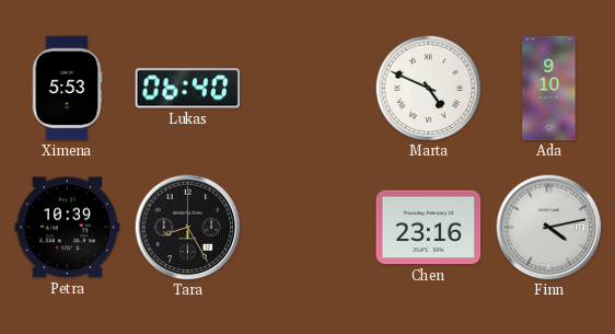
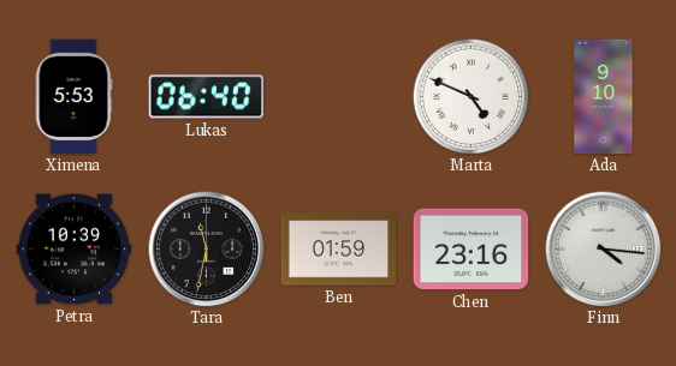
Tara: 8:25 -> 11:32
Ben: none -> 01:59
Finn: 4:13 -> 4:16
